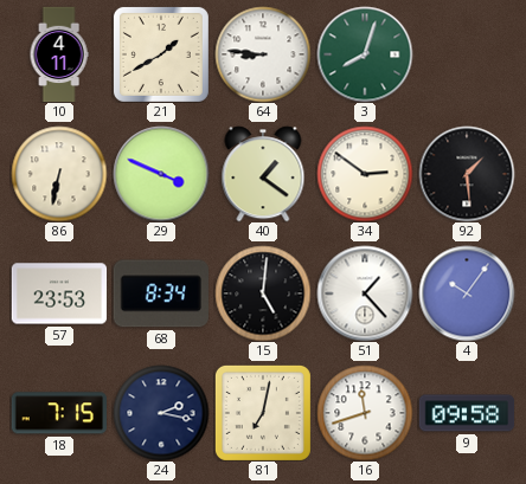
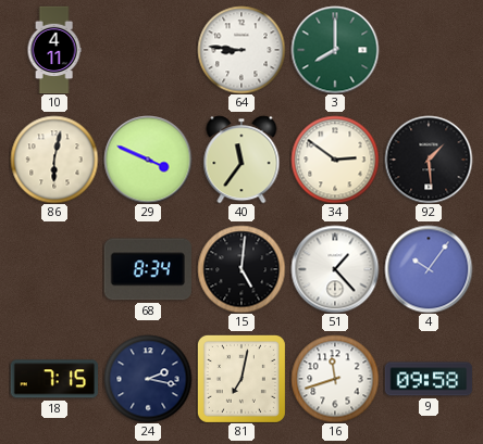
21: 1:40 -> none
3: 8:03 -> 8:00
86: 6:32 -> 6:02
40: 1:21 -> 11:36
57: 23:53 -> none
